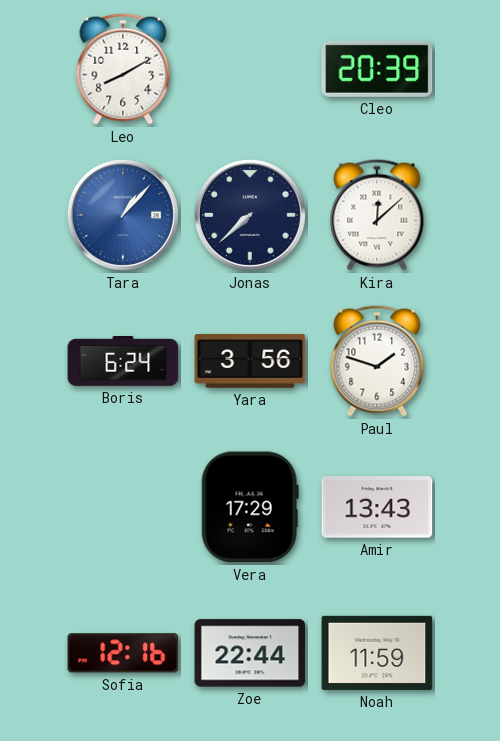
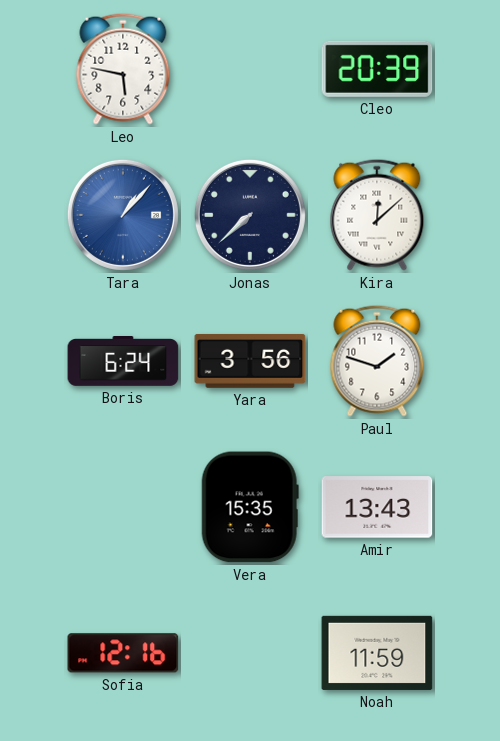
Leo: 8:10 -> 5:47
Vera: 17:29 -> 15:35
Zoe: 22:44 -> none
